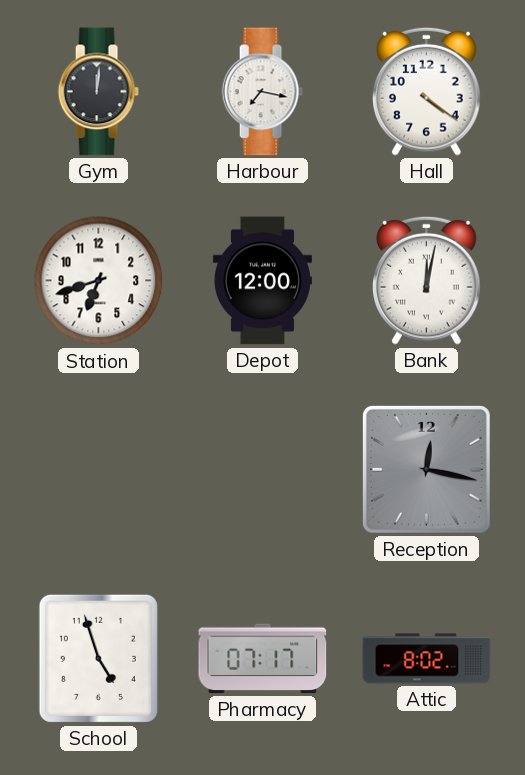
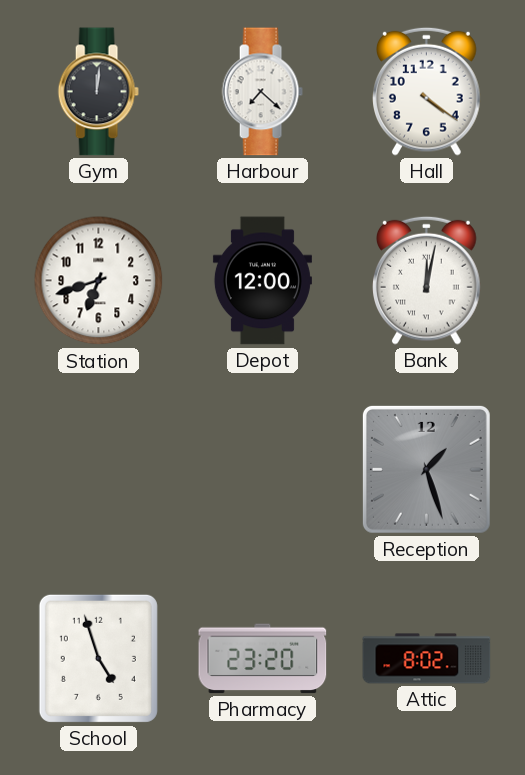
Harbour: 7:17 -> 7:22
Reception: 12:17 -> 1:27
Pharmacy: 07:17 -> 23:20
